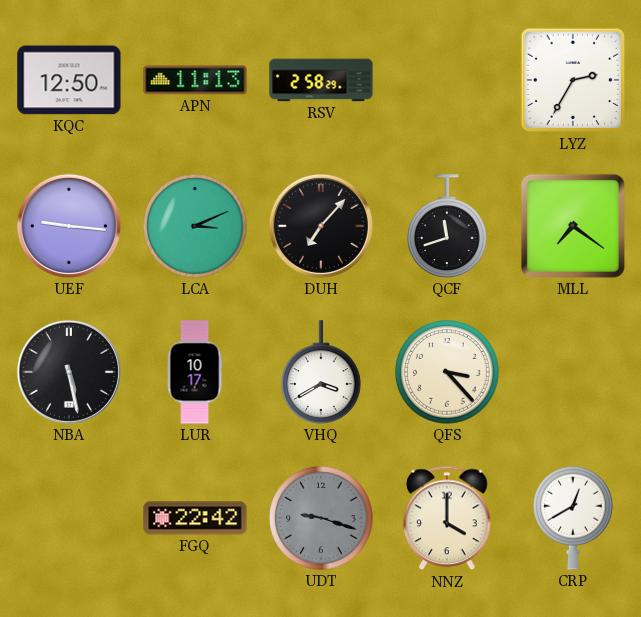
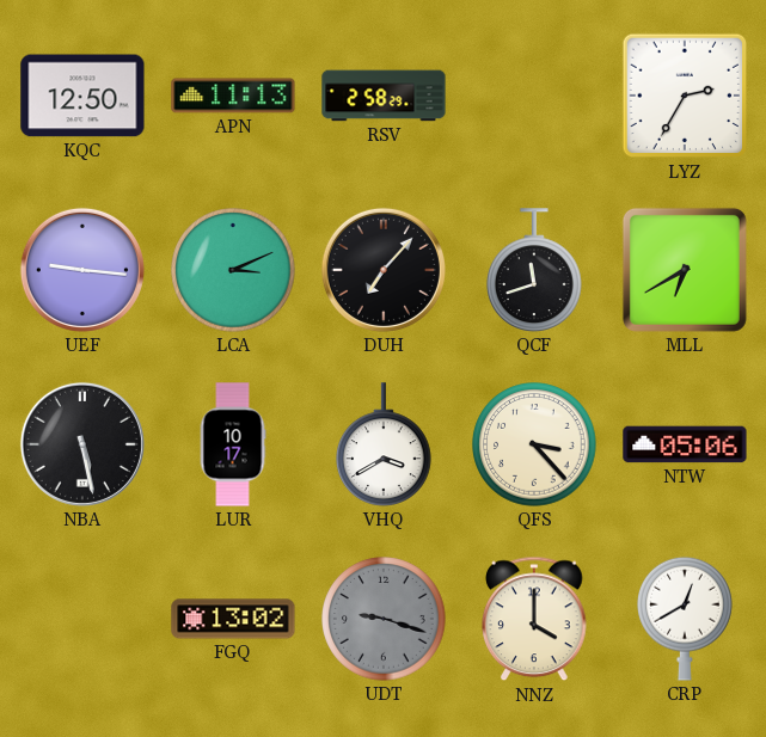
MLL: 7:21 -> 6:40
NTW: none -> 05:06
FGQ: 22:42 -> 13:02
